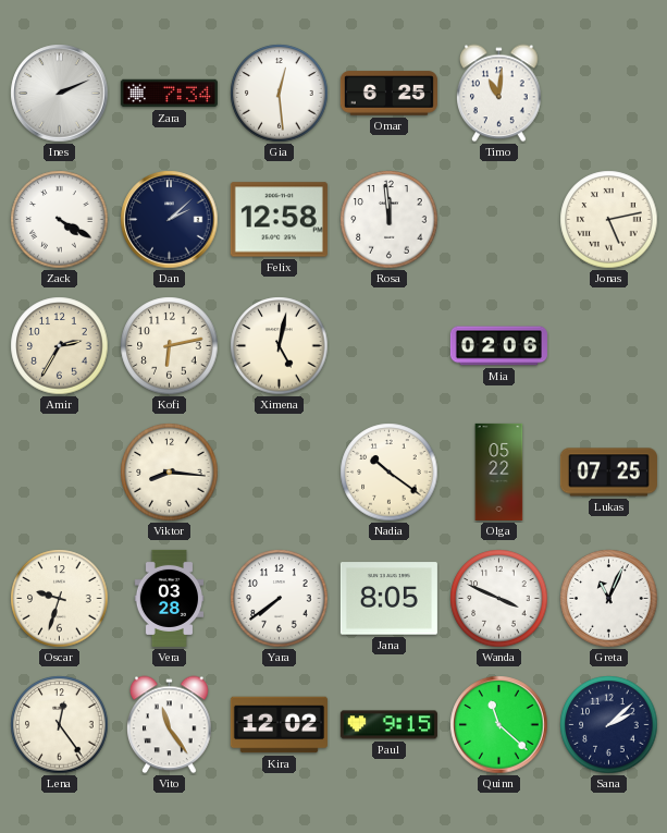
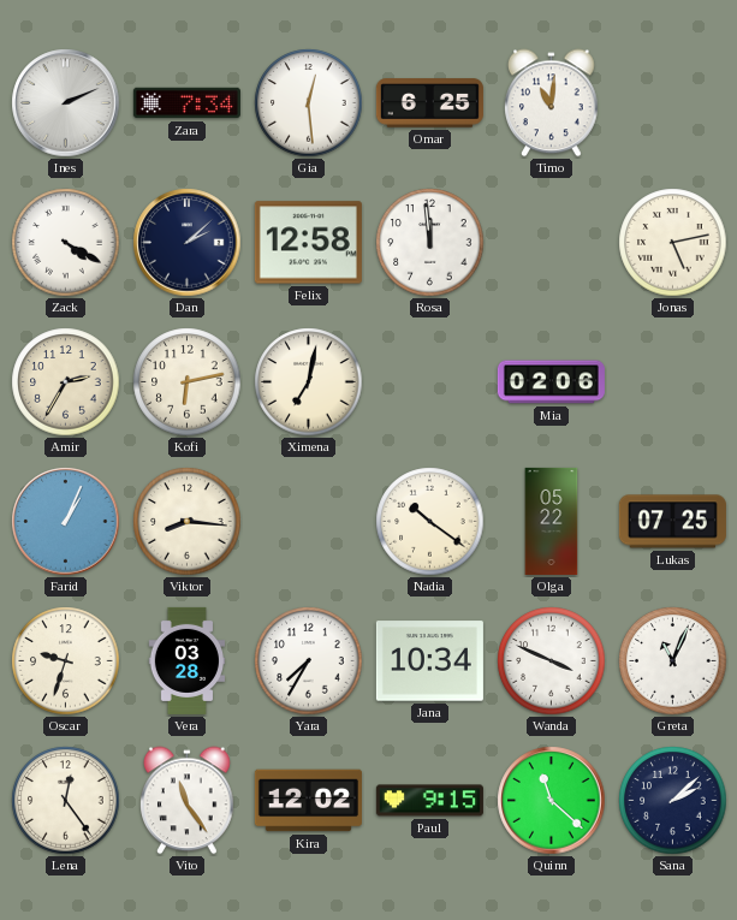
Ximena: 5:02 -> 7:02
Farid: none -> 1:04
Yara: 7:39 -> 7:35
Jana: 8:05 -> 10:34
